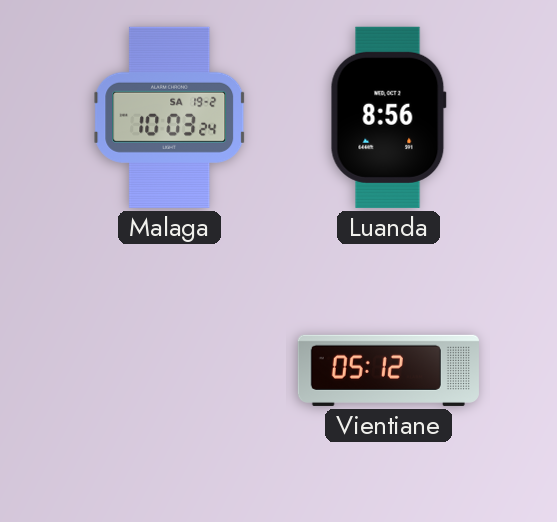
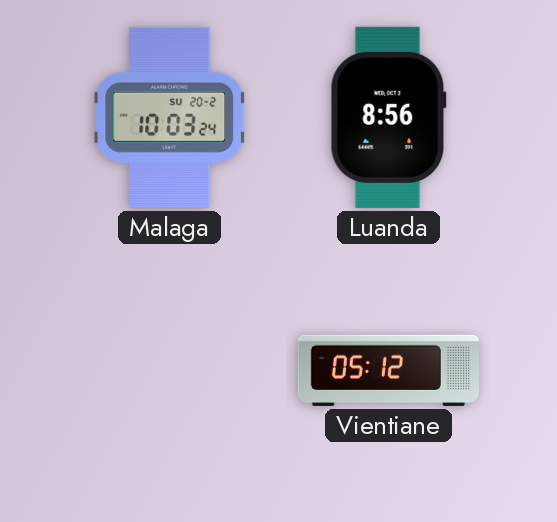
Malaga date: SA 19-2 -> SU 20-2
